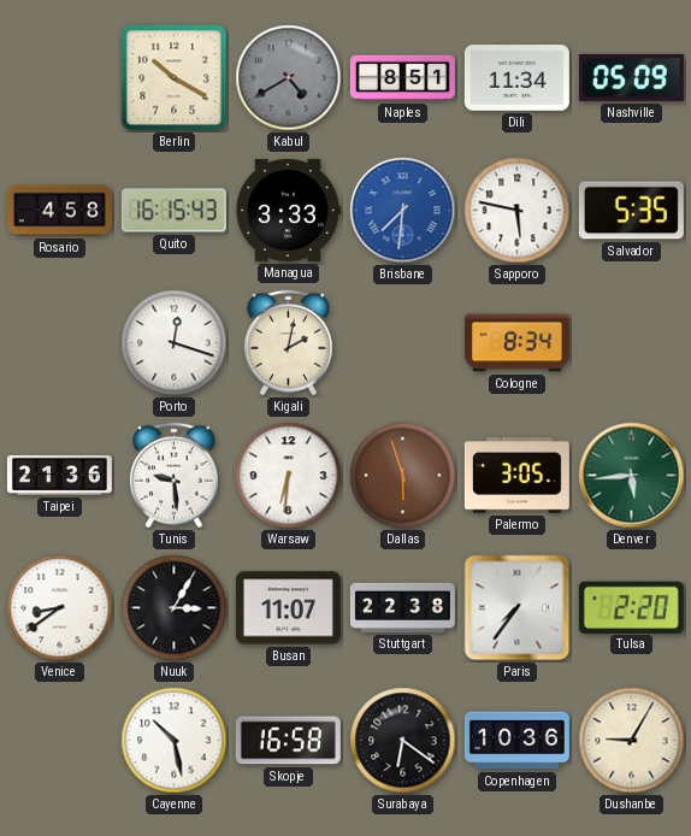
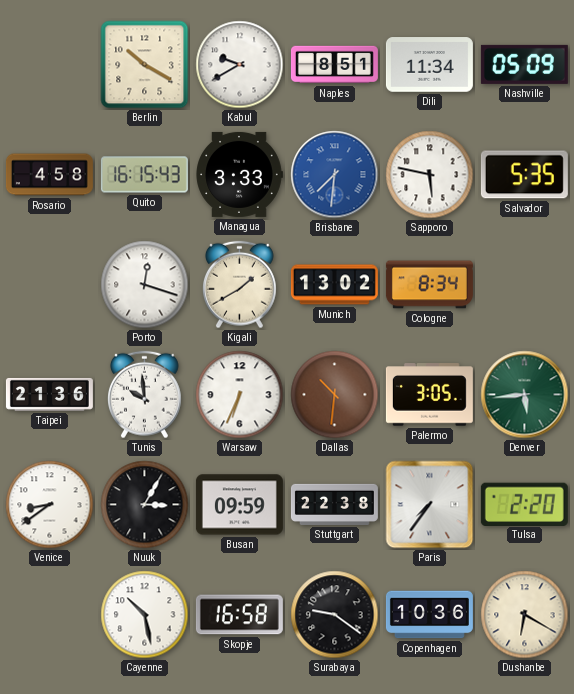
Kabul: 4:40 -> 9:40
Kabul dial: grey -> white
Kigali: 2:02 -> 1:40
Munich: none -> 13:02
Tunis: 9:29 -> 9:59
Warsaw: 6:31 -> 6:34
Dallas: 5:57 -> 10:31
Busan: 11:07 -> 09:59
Surabaya: 6:21 -> 9:21
Dushanbe: 9:05 -> 6:20
